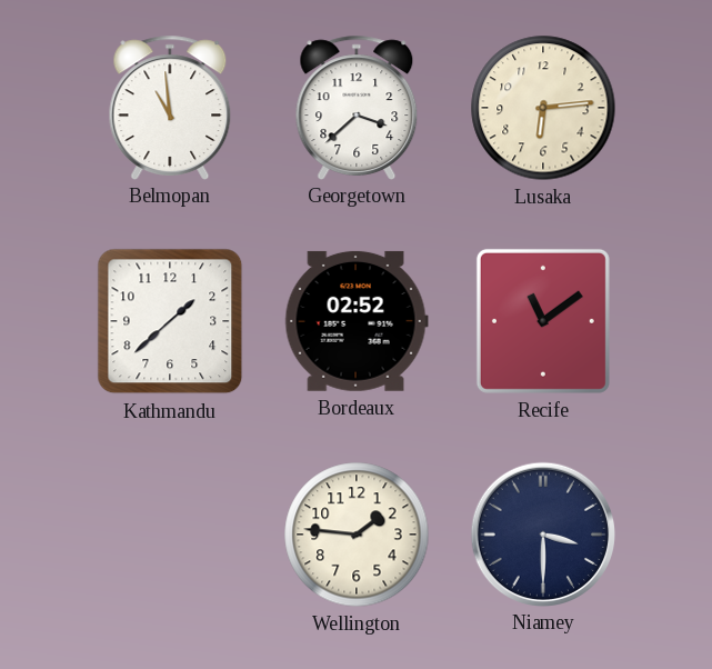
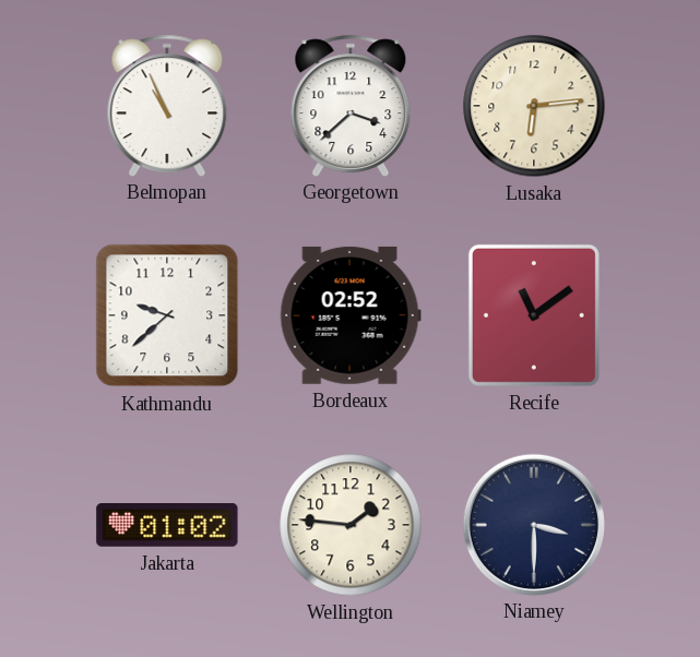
Belmopan: 10:59 -> 10:56
Kathmandu: 1:38 -> 9:38
Jakarta: none -> 01:02
